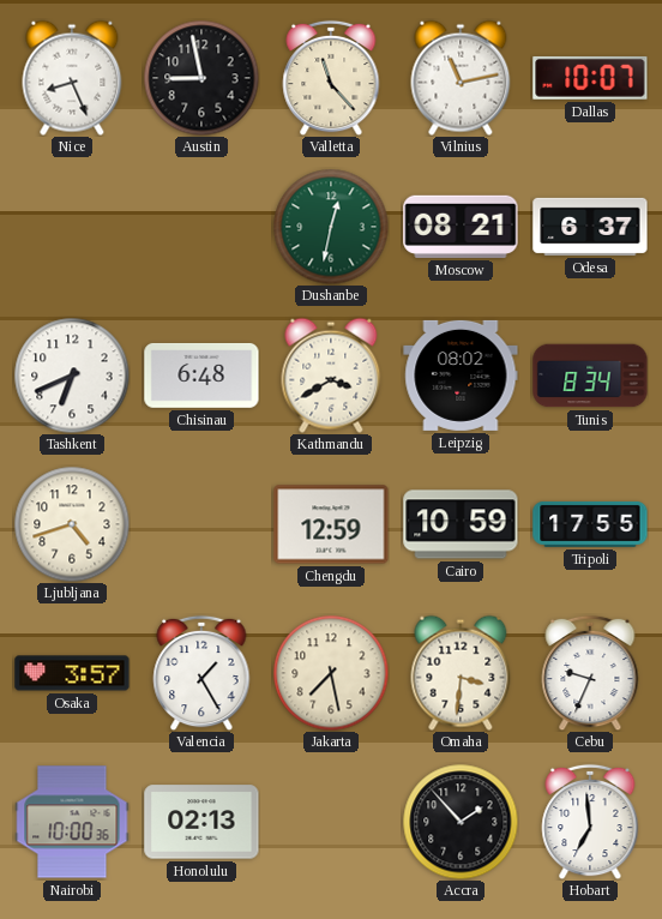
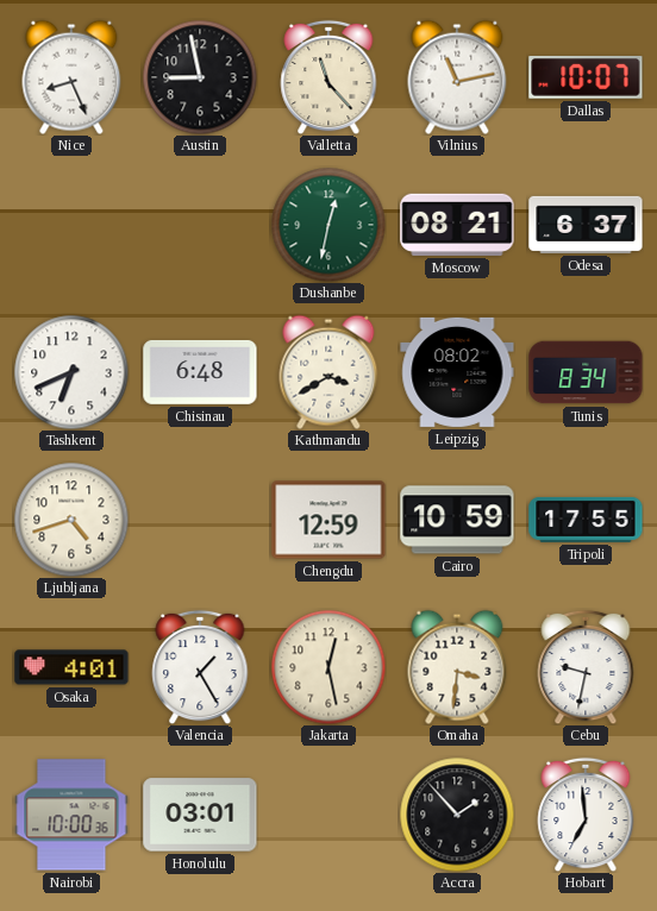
Osaka: 3:57 -> 4:01
Jakarta: 7:28 -> 12:28
Cebu: 9:34 -> 9:32
Honolulu: 02:13 -> 03:01
